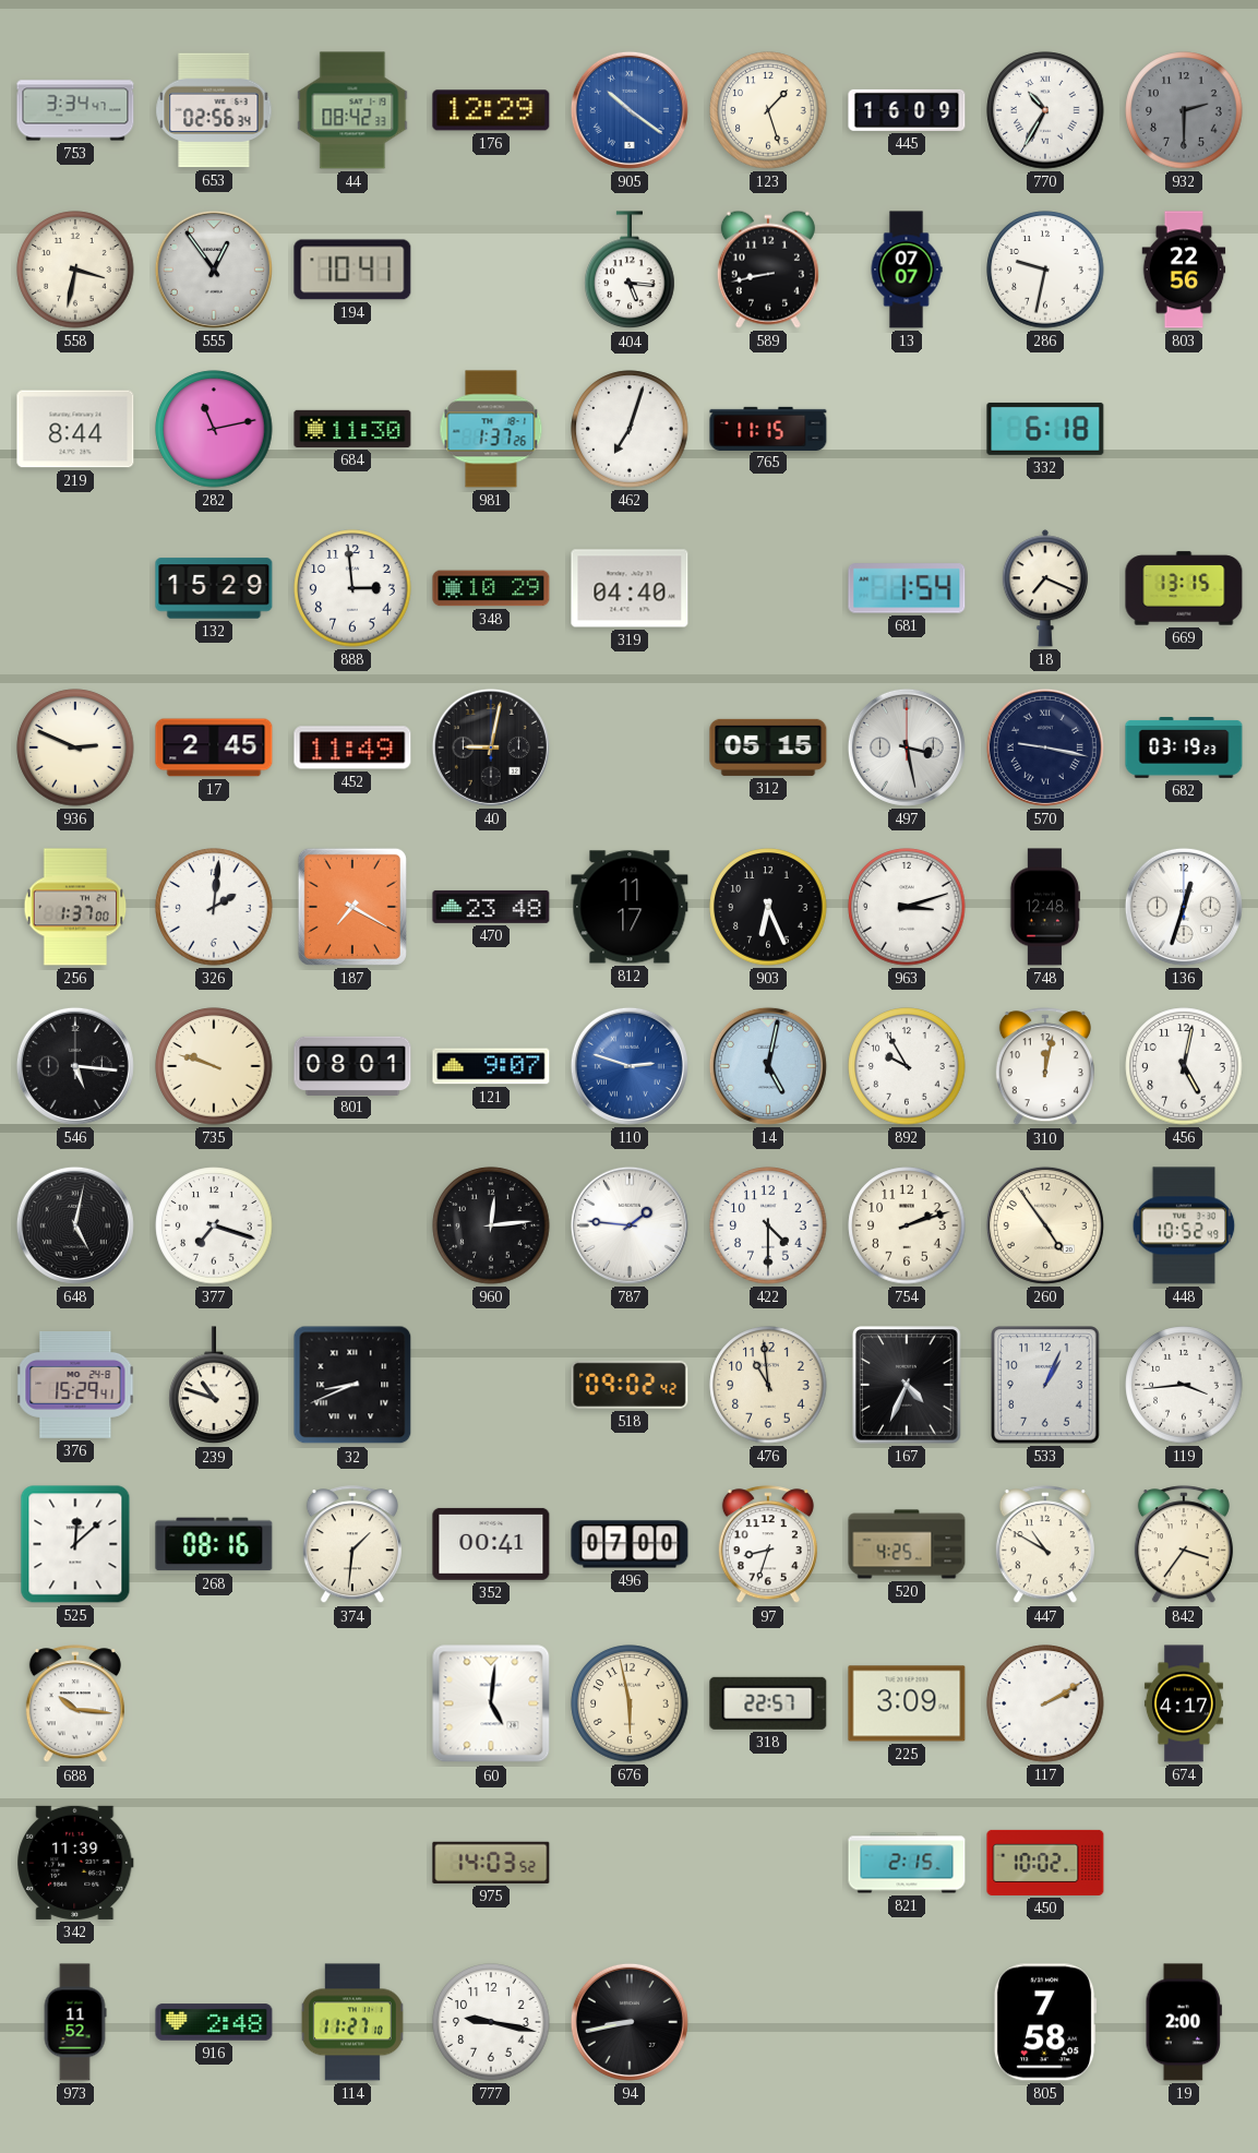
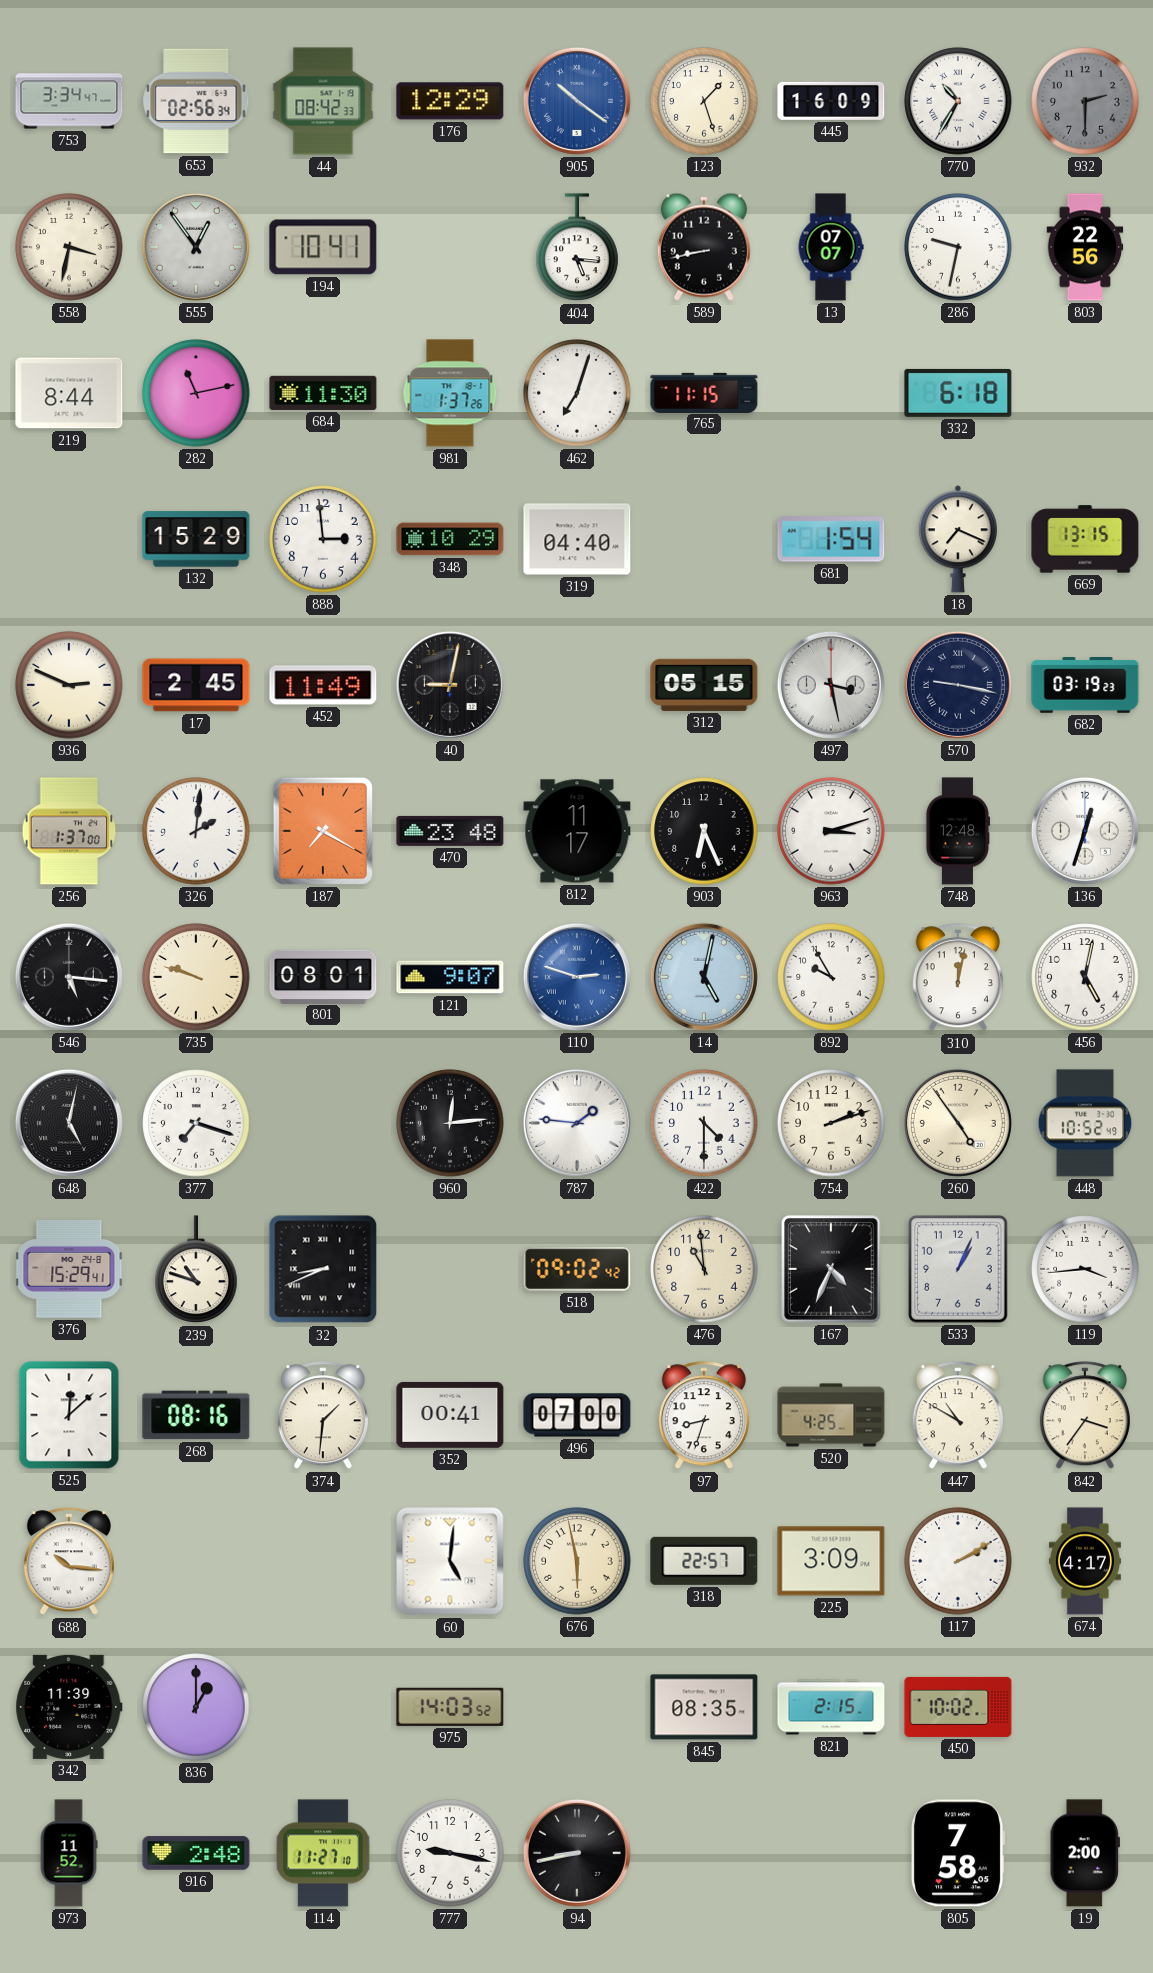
836: none -> 1:00
845: none -> 08:35
